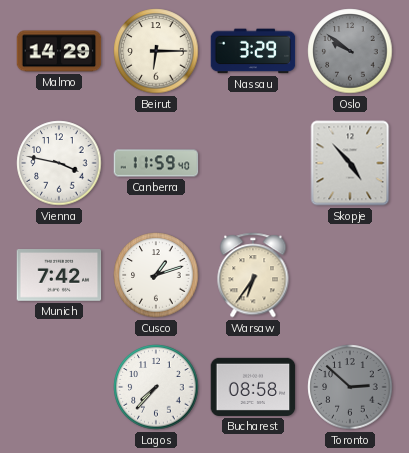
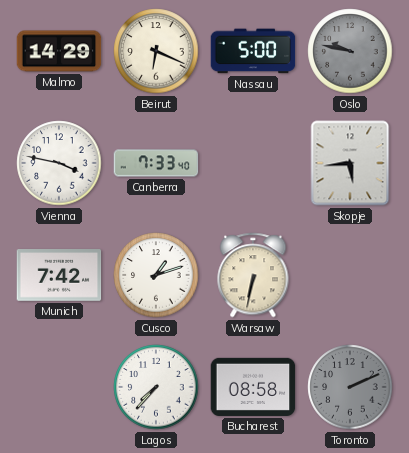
Beirut: 6:15 -> 6:19
Nassau: 3:29 -> 5:00
Oslo: 9:51 -> 9:47
Canberra: 11:59 -> 7:33
Skopje: 4:53 -> 5:44
Warsaw: 6:36 -> 6:32
Toronto: 2:52 -> 2:11
